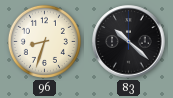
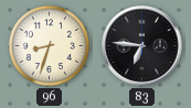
83: 10:22 -> 6:46
